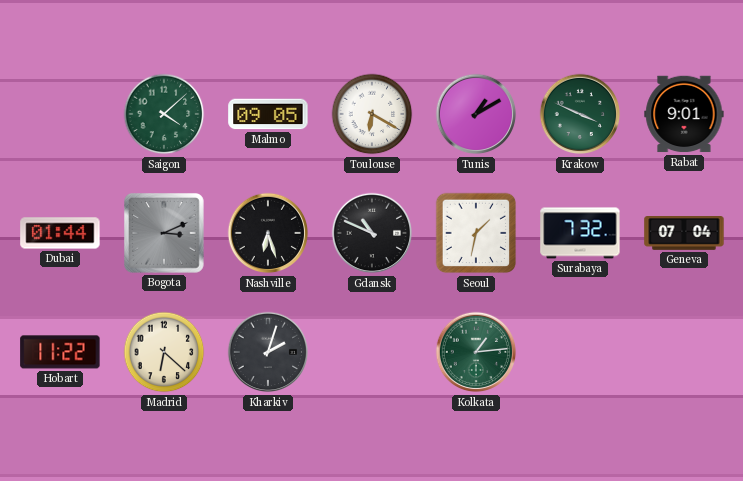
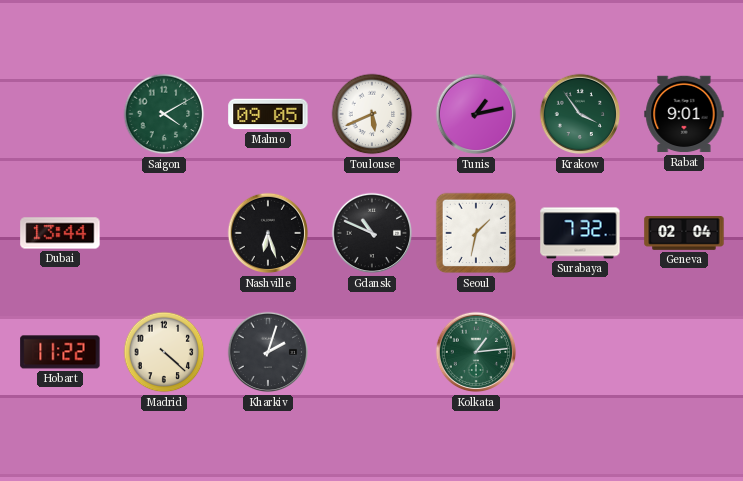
Saigon: 4:08 -> 4:10
Toulouse: 6:20 -> 5:41
Tunis: 1:10 -> 1:13
Krakow: 3:49 -> 3:54
Dubai: 01:44 -> 13:44
Bogota: 3:11 -> none
Geneva: 07:04 -> 02:04
Madrid: 6:22 -> 4:22
